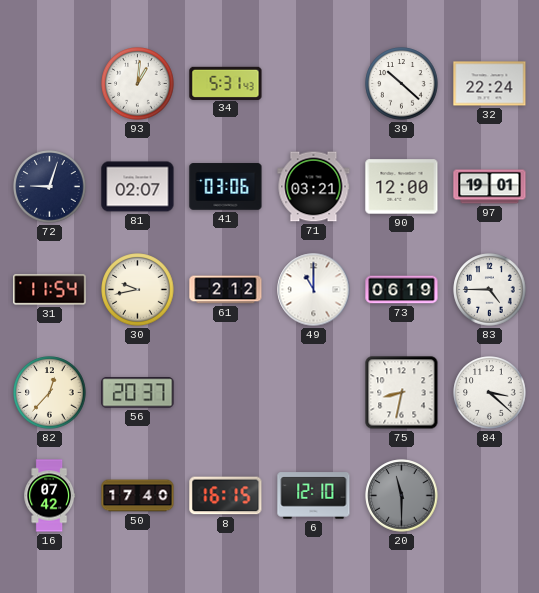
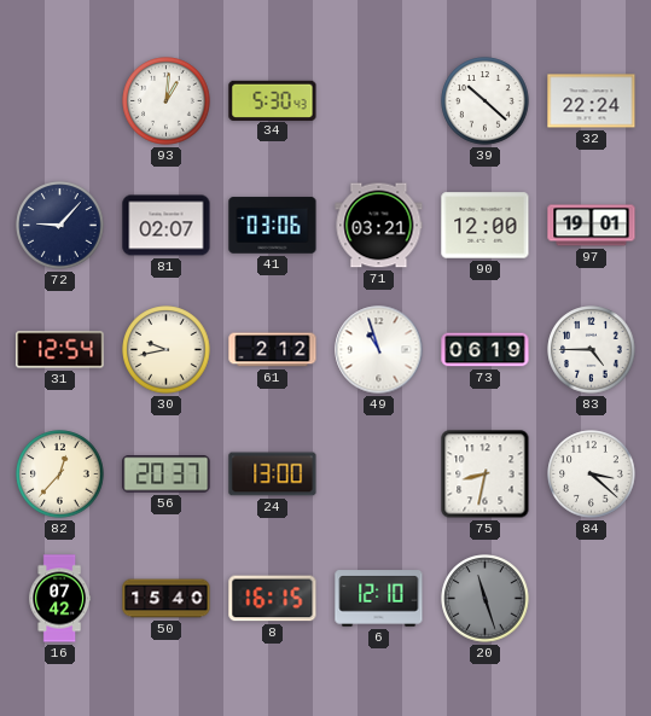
34: 5:31 -> 5:30
72: 9:03 -> 9:07
31: 11:54 -> 12:54
49: 11:00 -> 10:57
24: none -> 13:00
50: 17:40 -> 15:40
20: 11:30 -> 11:27
